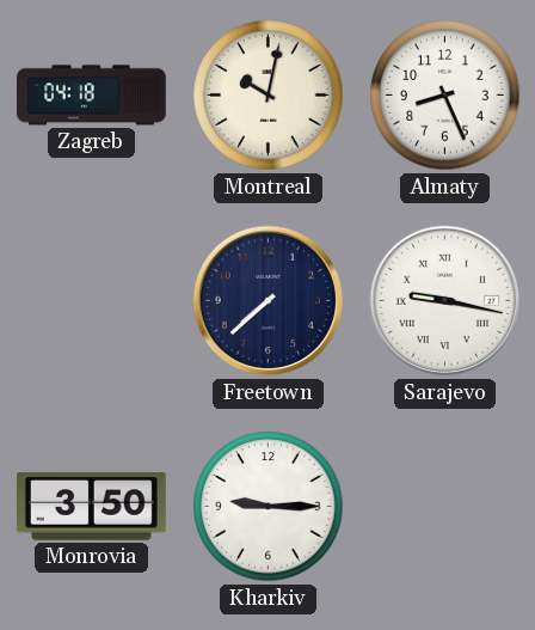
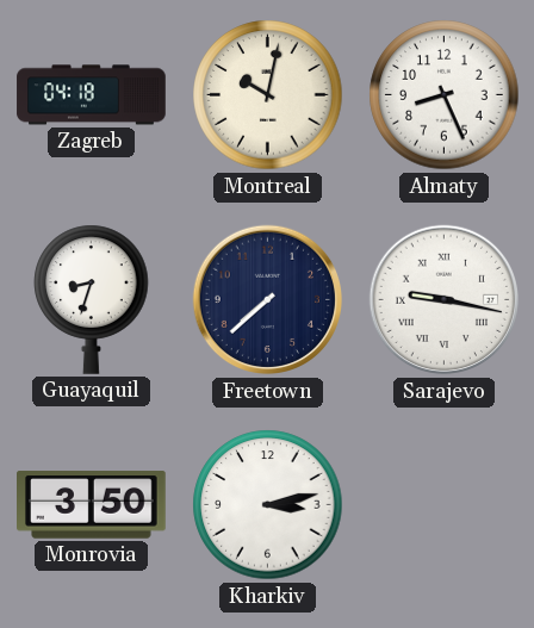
Guayaquil: none -> 8:33
Kharkiv: 9:15 -> 3:13
